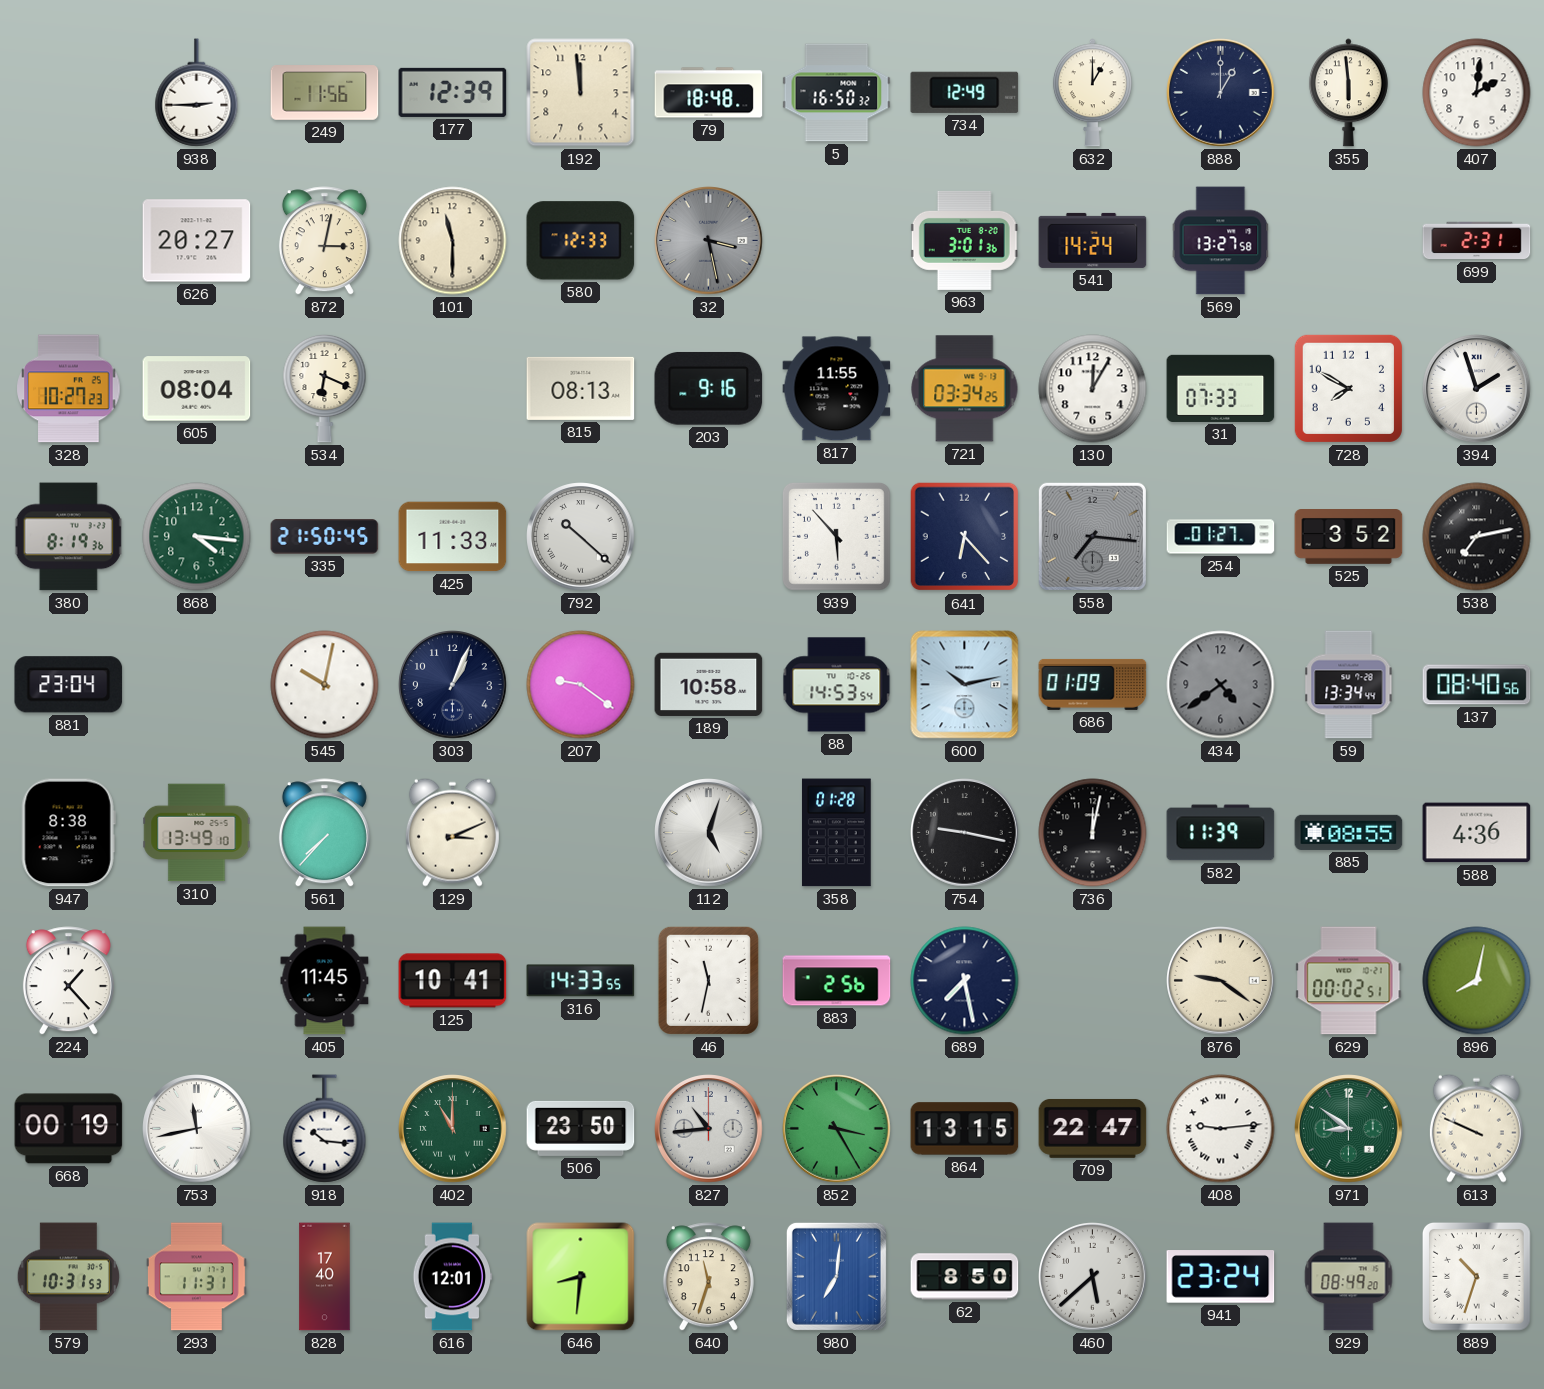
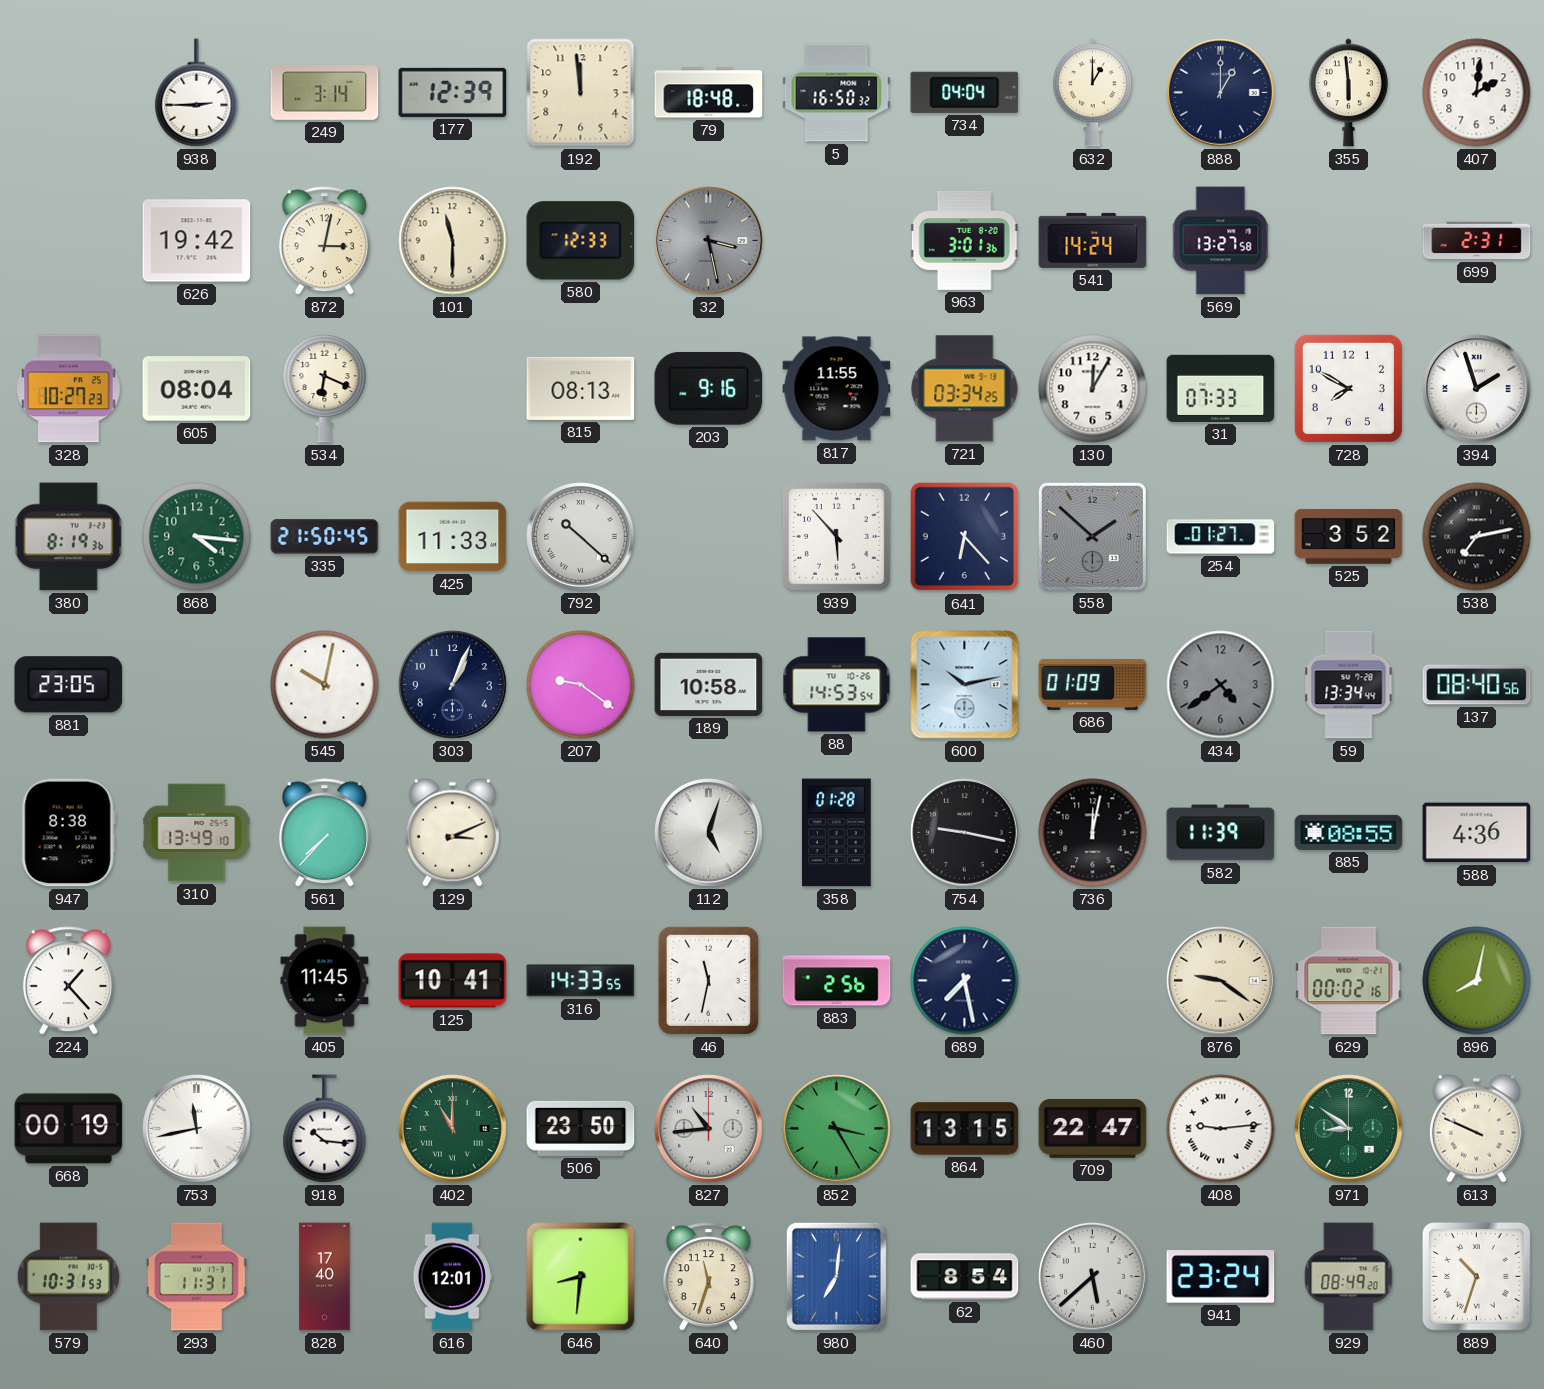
249: 11:56 -> 3:14
734: 12:49 -> 04:04
626: 20:27 -> 19:42
558: 7:16 -> 1:52
881: 23:04 -> 23:05
629: 00:02:51 -> 00:02:16
62: 8:50 -> 8:54
